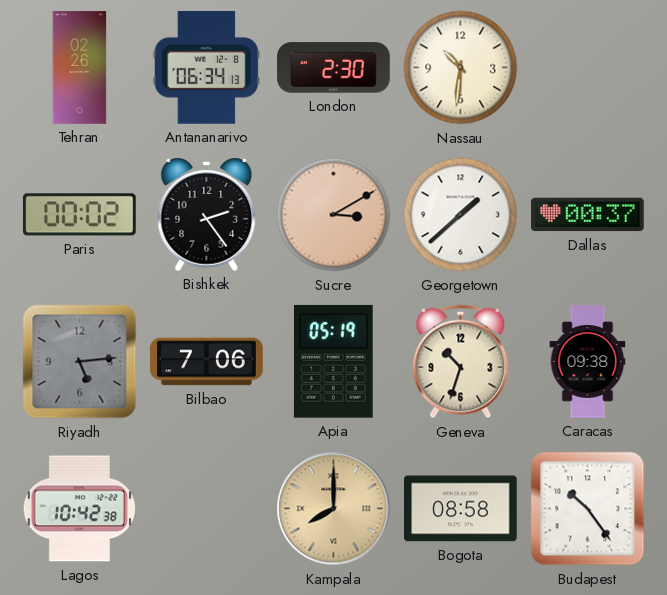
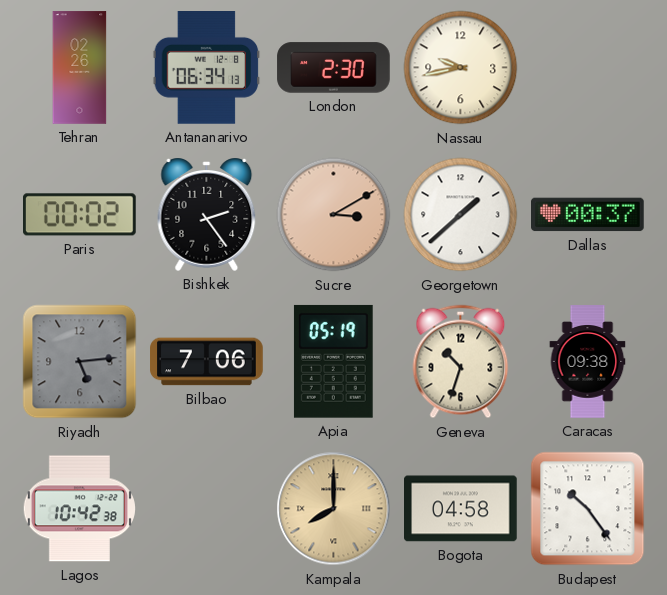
Nassau: 10:31 -> 9:43
Bogota: 08:58 -> 04:58
